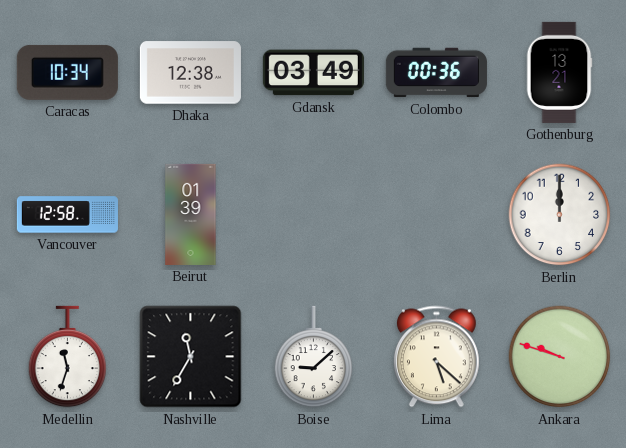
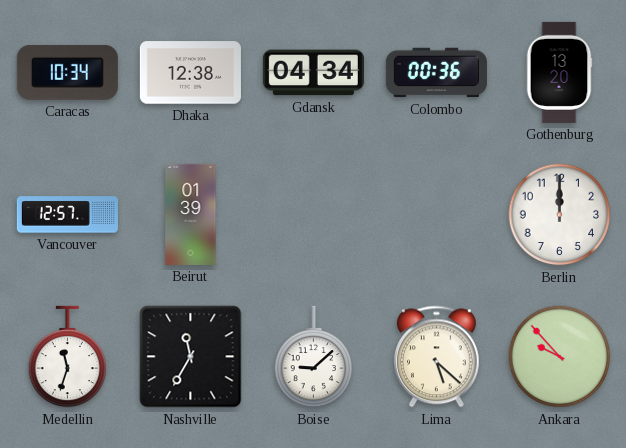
Gdansk: 03:49 -> 04:34
Gothenburg: 13:21 -> 13:20
Vancouver: 12:58 -> 12:57
Ankara: 9:48 -> 9:53
